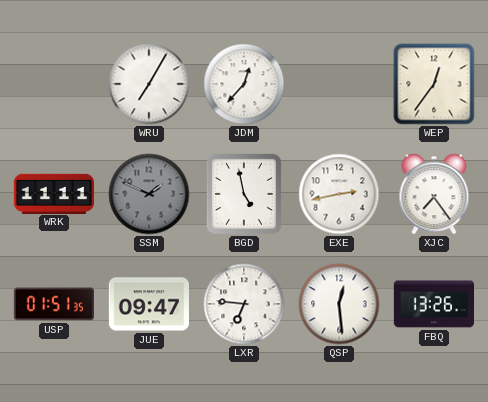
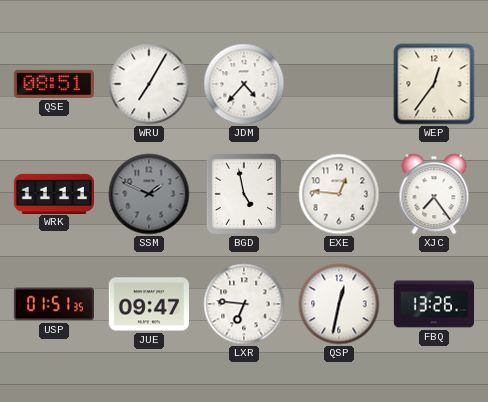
QSE: none -> 08:51
JDM: 12:37 -> 4:37
EXE: 2:43 -> 12:46
QSP: 12:29 -> 12:32
